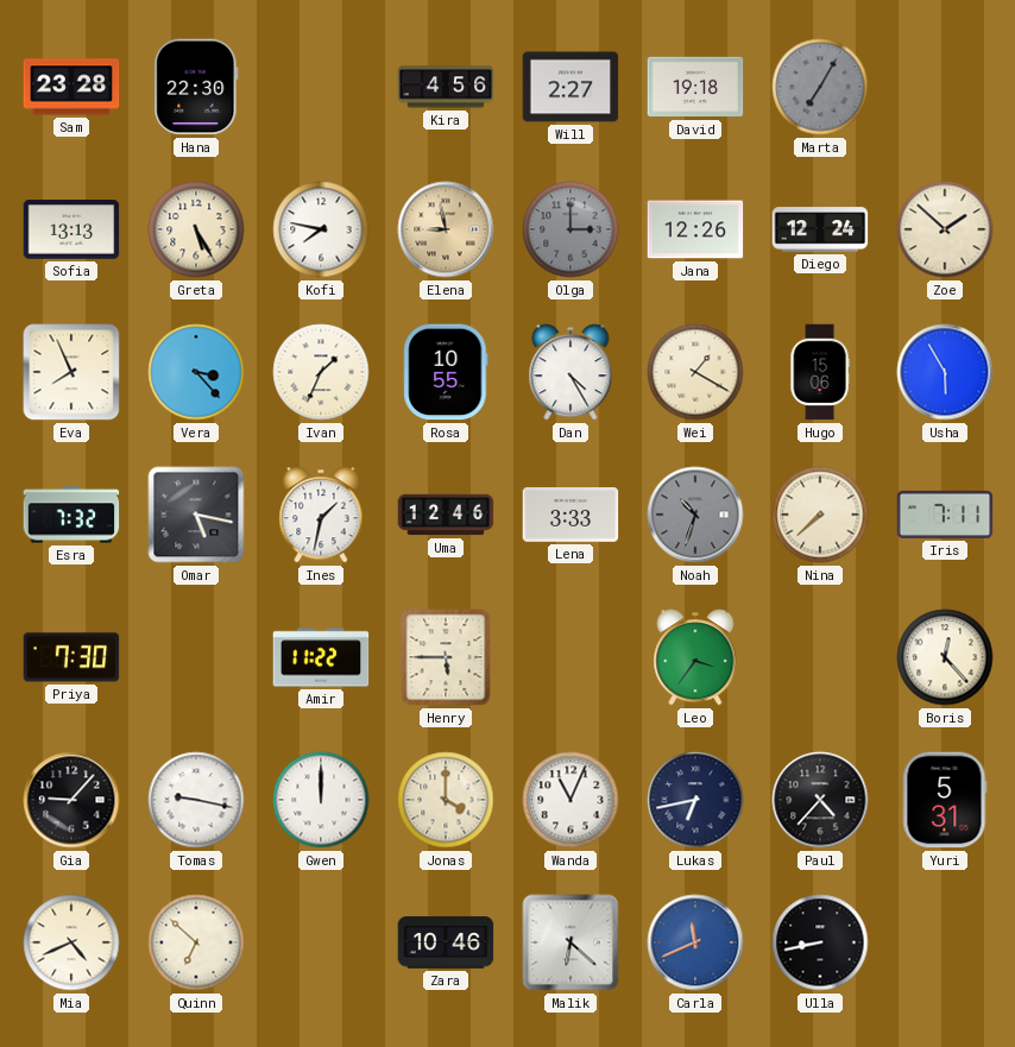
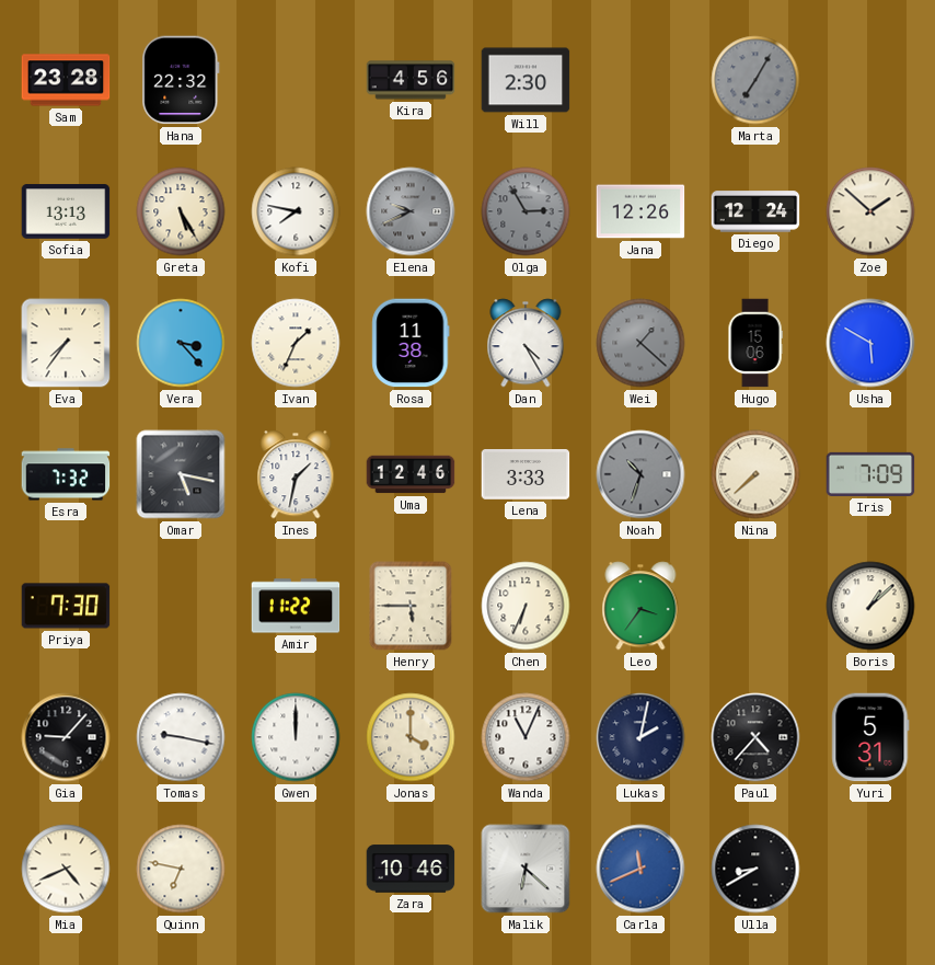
Hana: 22:30 -> 22:32
Will: 2:27 -> 2:30
David: 19:18 -> none
Elena: 8:58 -> 9:41
Elena dial: champagne -> grey
Olga: 3:00 -> 2:55
Eva: 7:56 -> 7:36
Rosa: 10:55 -> 11:38
Wei: 1:20 -> 1:22
Wei dial: cream -> grey
Usha: 5:55 -> 5:50
Iris: 7:11 -> 7:09
Chen: none -> 6:34
Boris: 12:23 -> 1:08
Lukas: 6:43 -> 2:02
Quinn: 6:52 -> 6:47
Ulla: 8:43 -> 8:40
